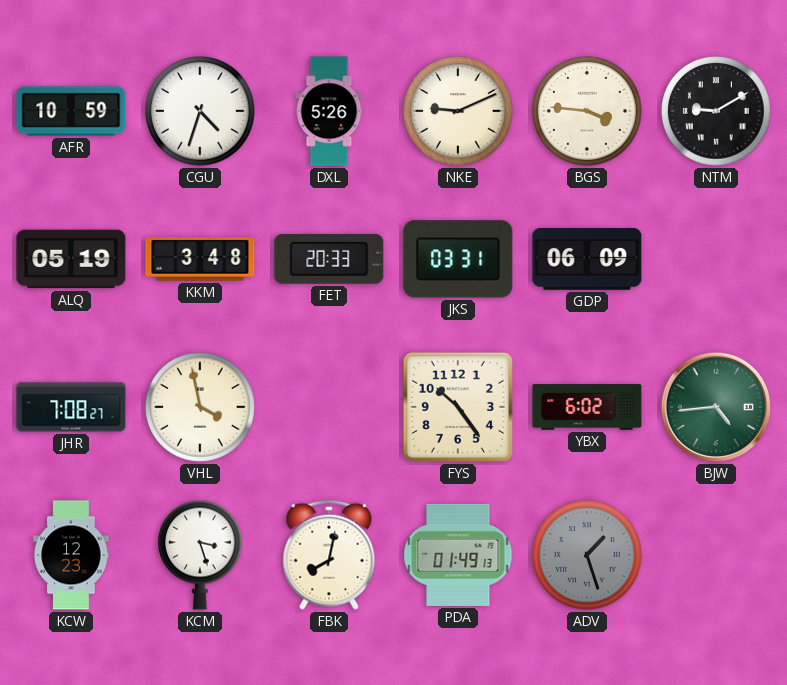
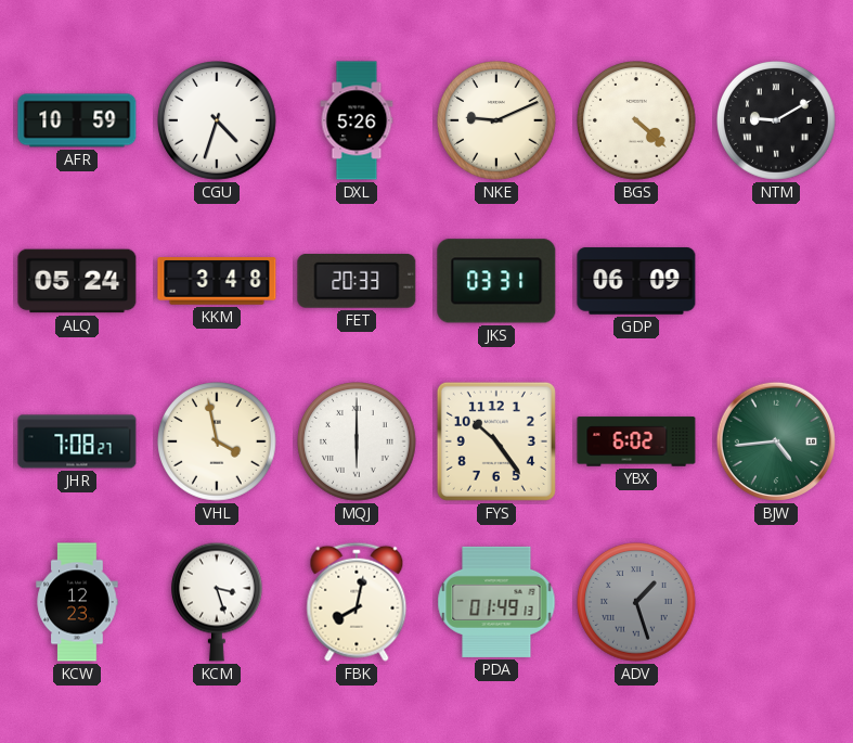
BGS: 3:46 -> 4:22
ALQ: 05:19 -> 05:24
MQJ: none -> 6:00
